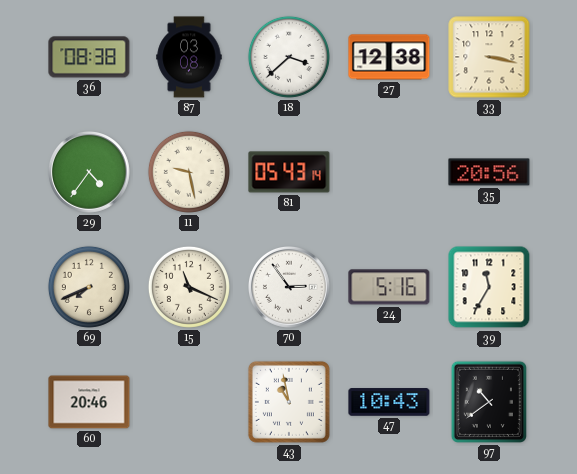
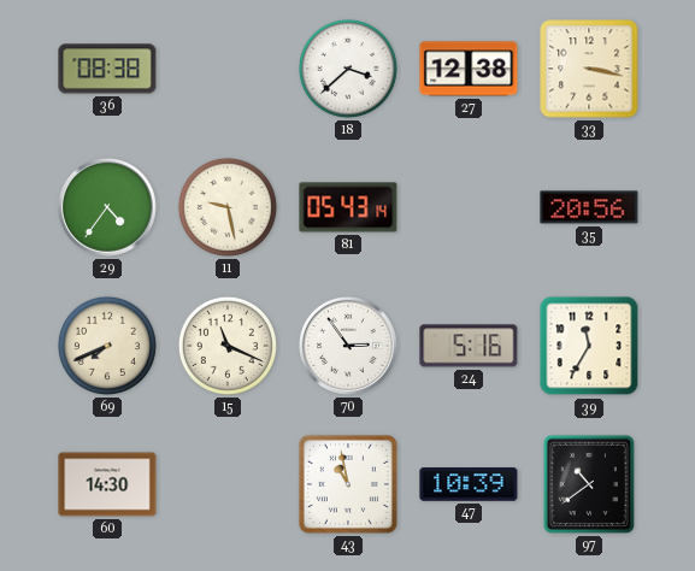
87: 03:08 -> none
60: 20:46 -> 14:30
47: 10:43 -> 10:39
